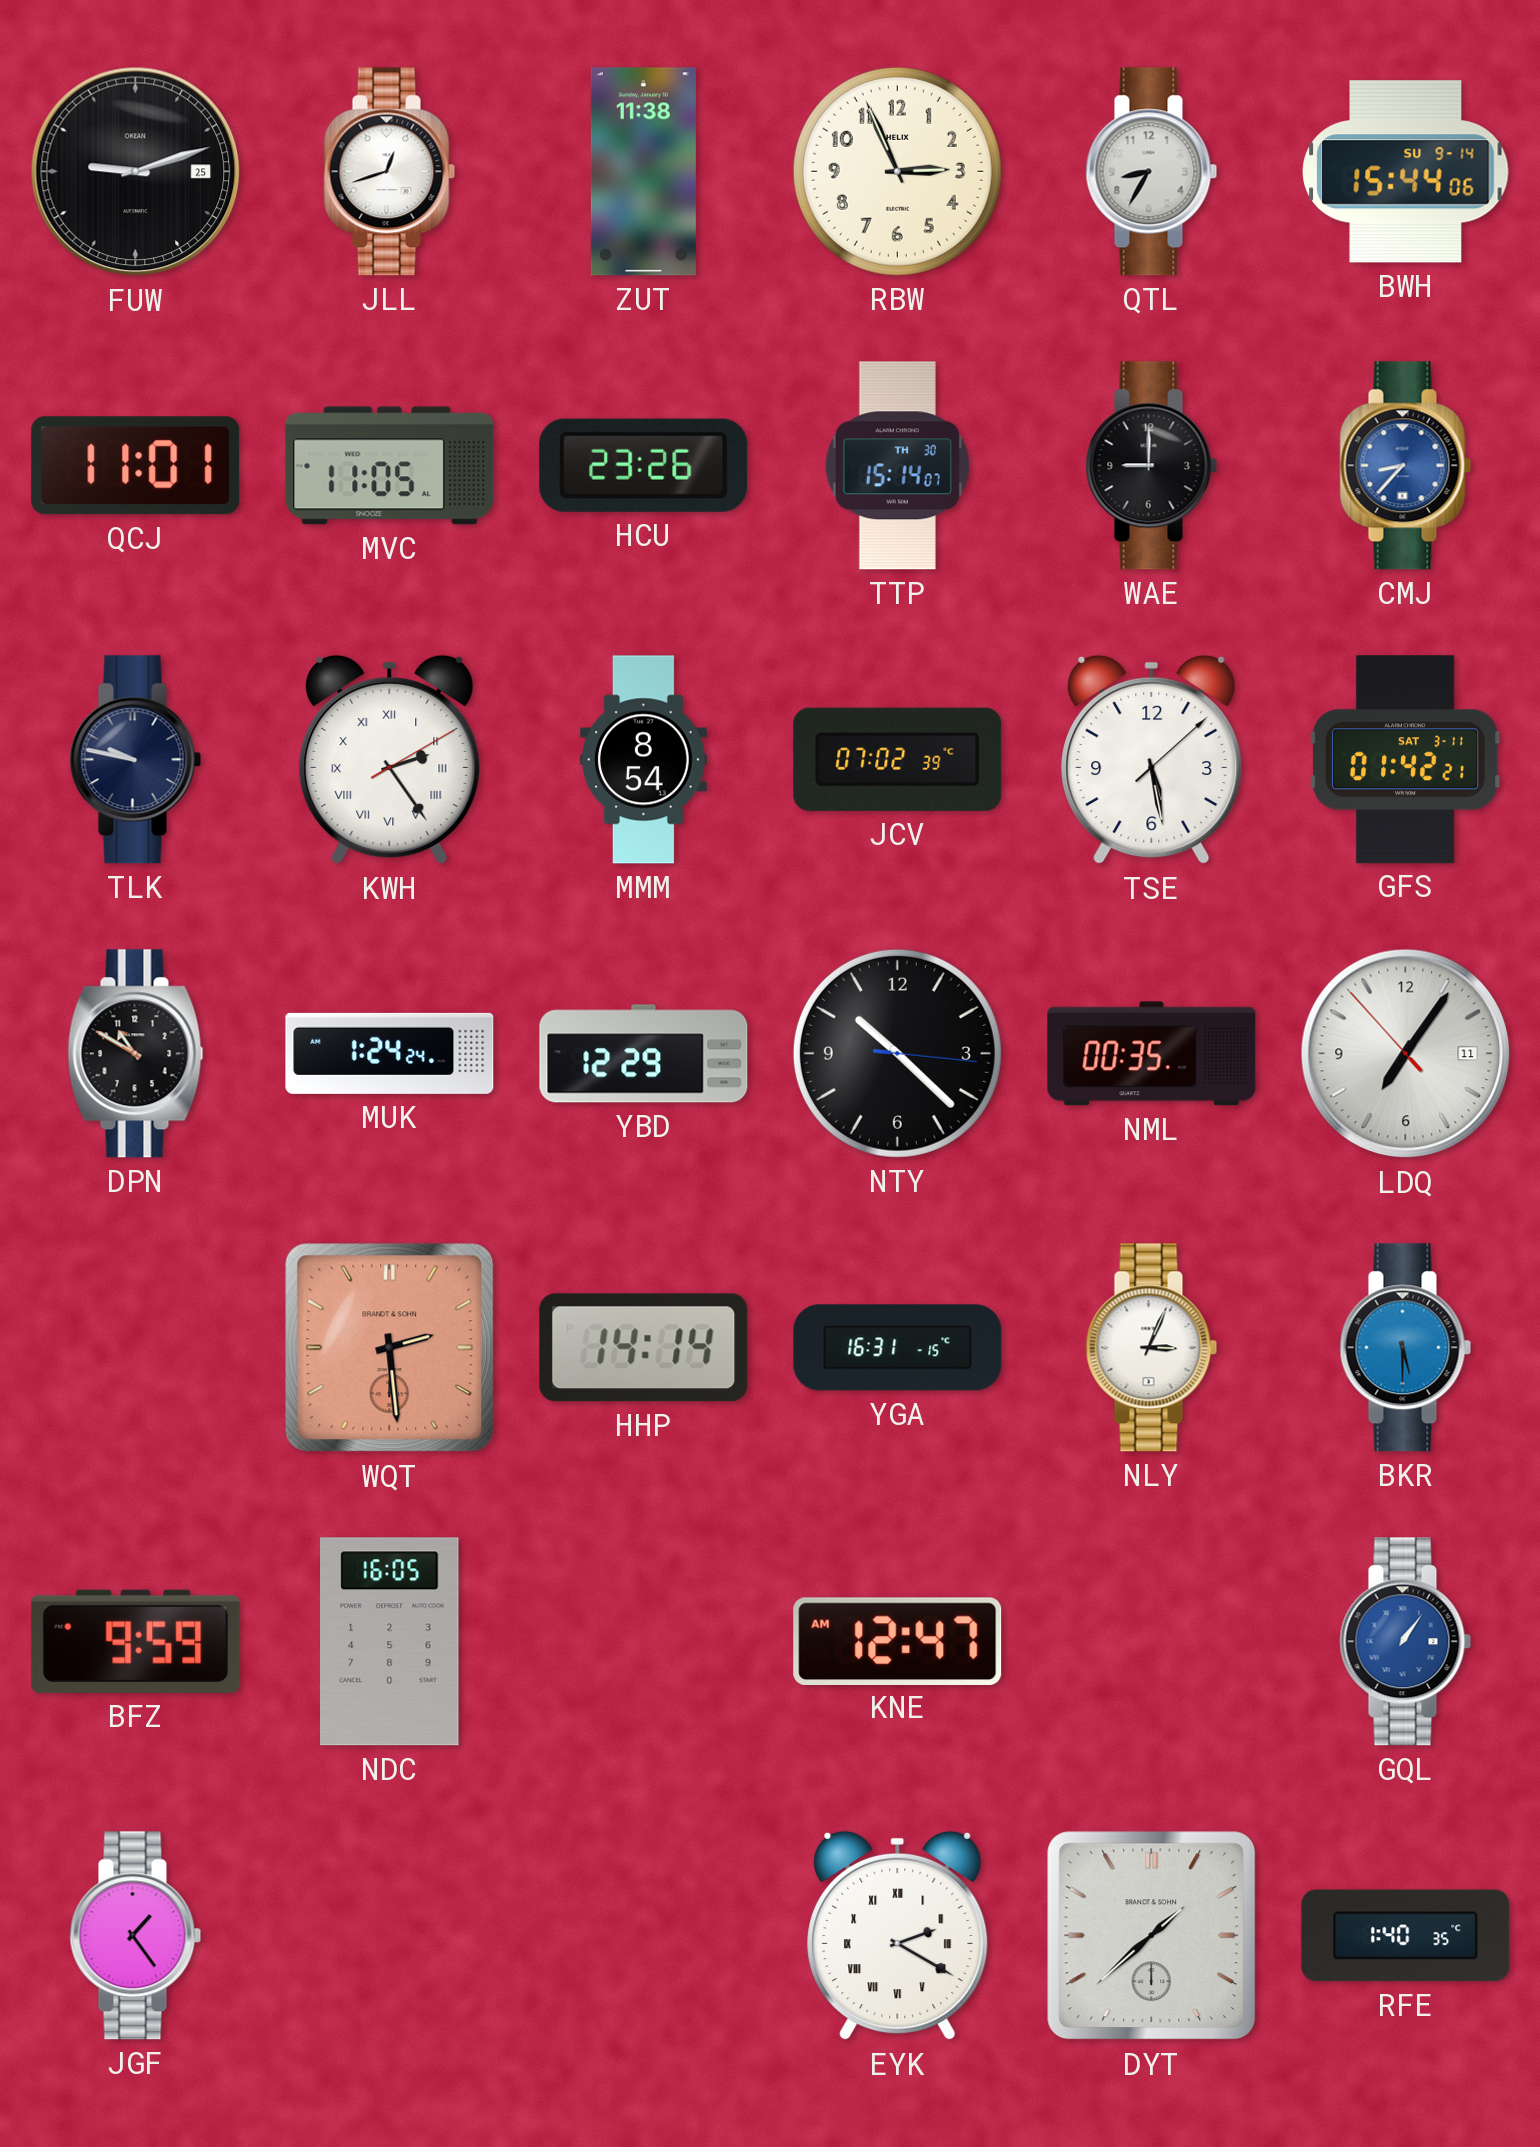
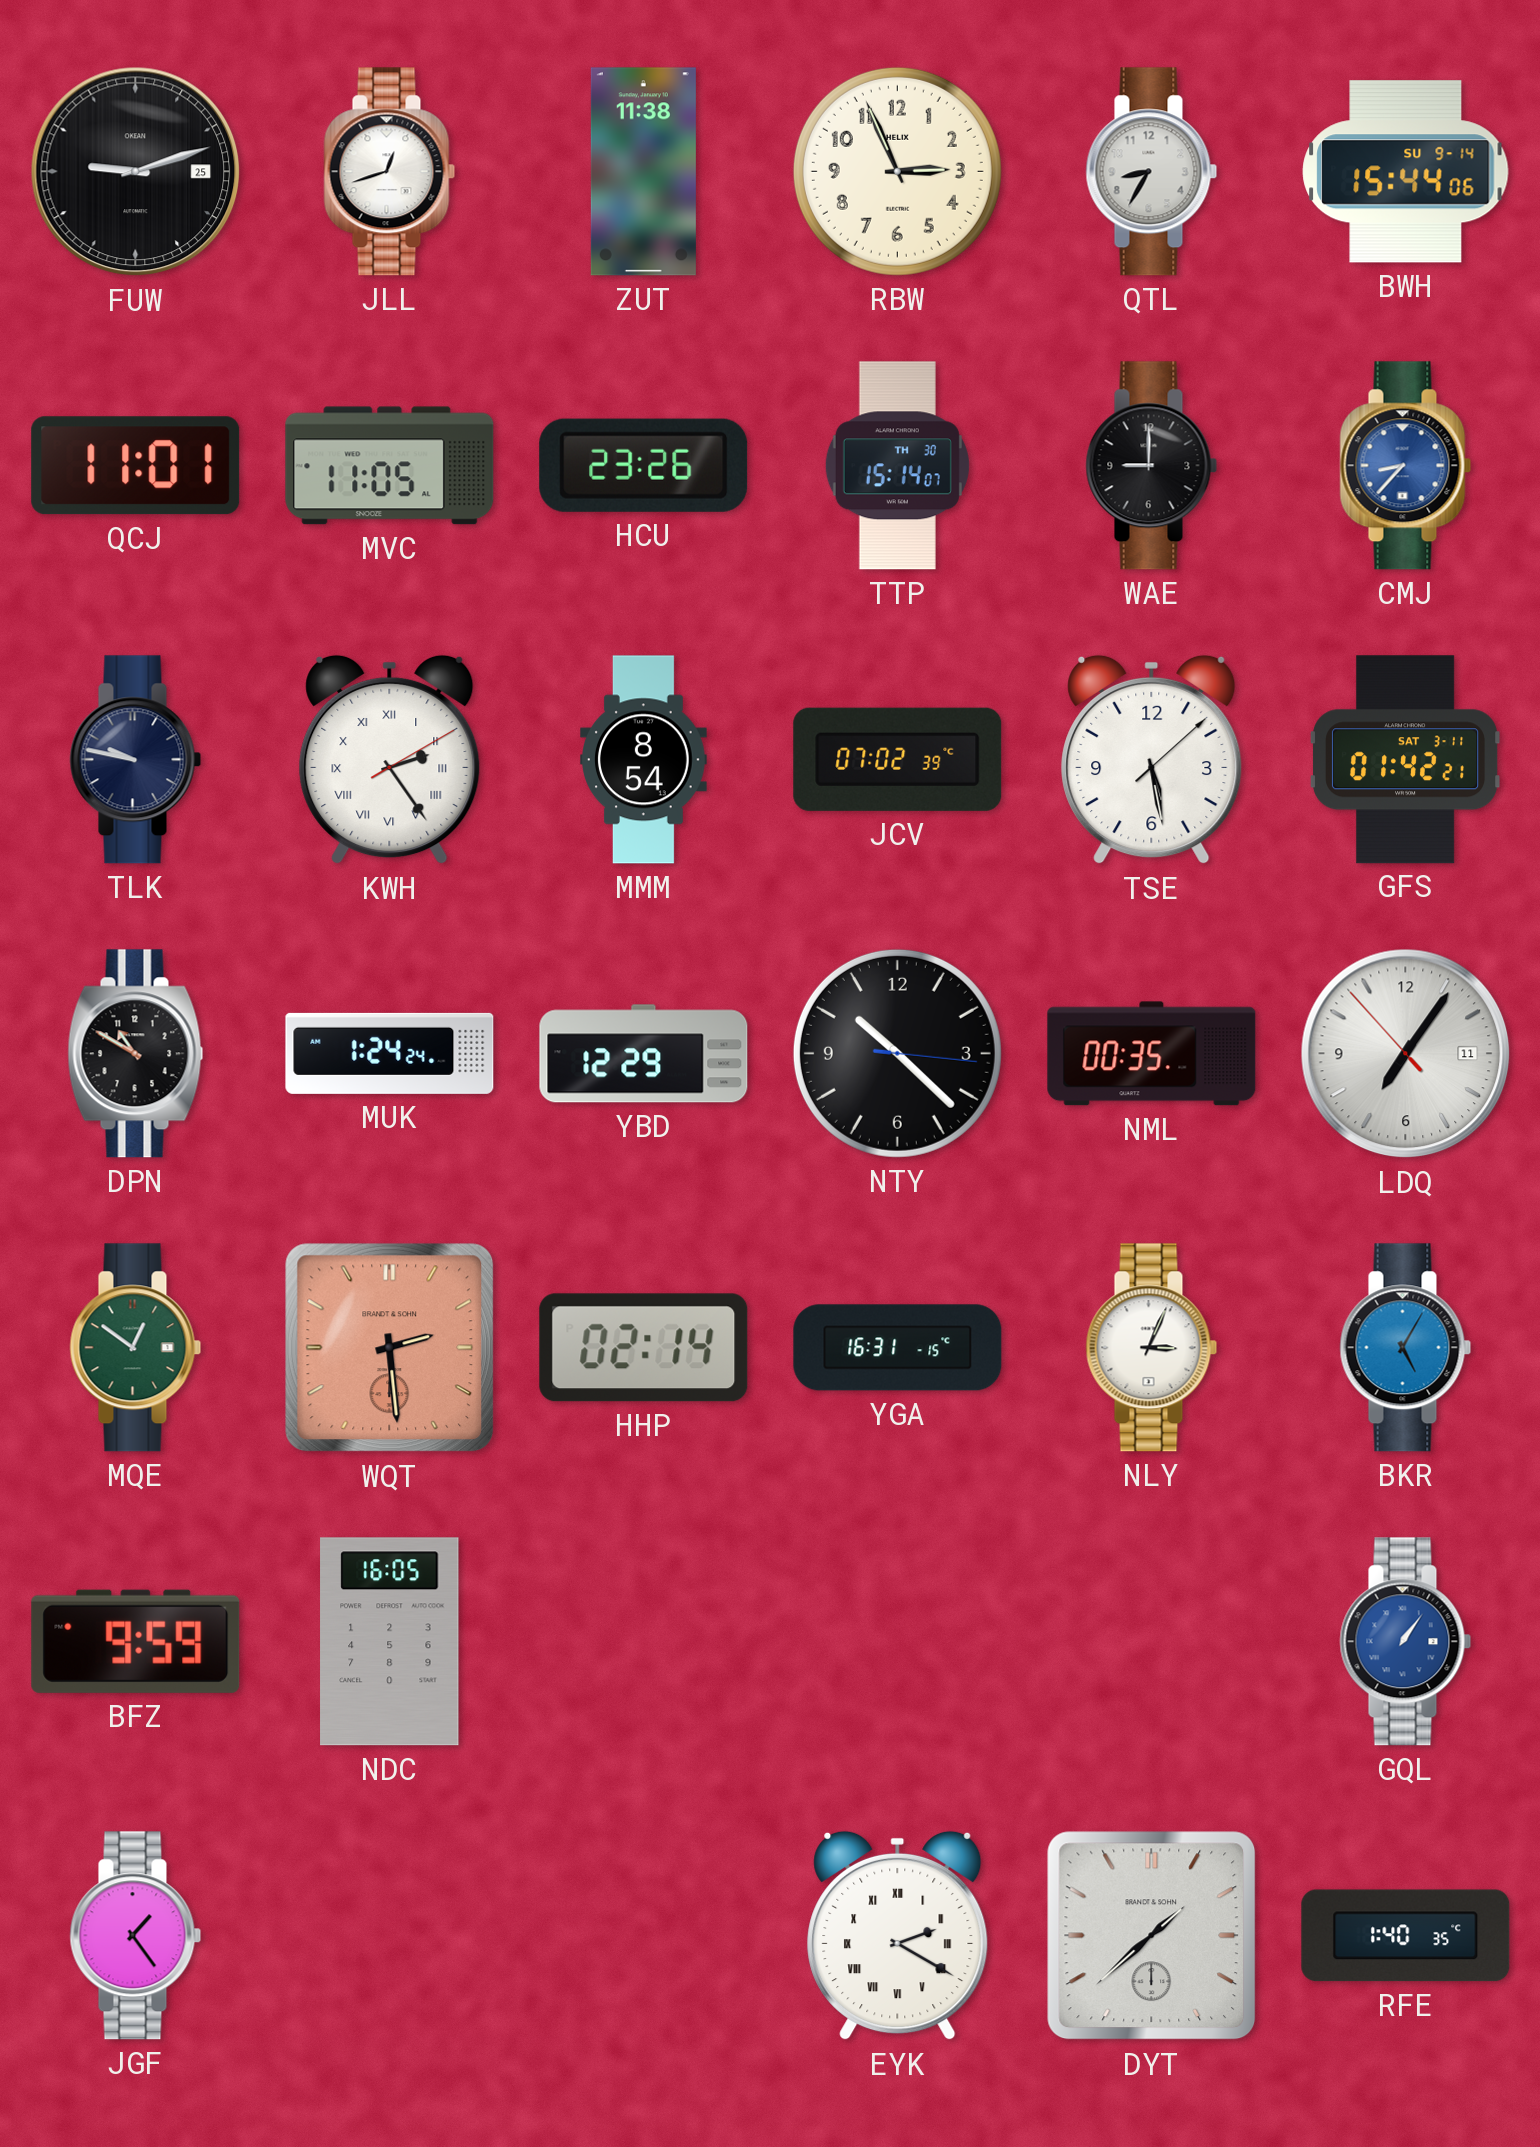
MQE: none -> 12:51
HHP: 14:14 -> 02:14
BKR: 5:30 -> 5:05
KNE: 12:47 -> none
